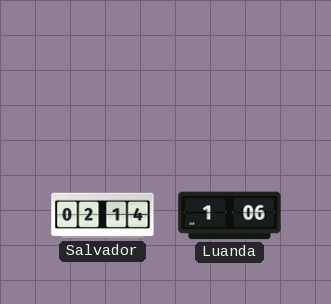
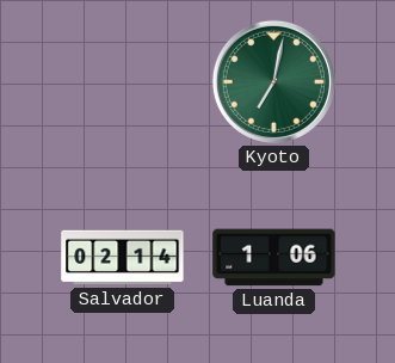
Kyoto: none -> 7:02
